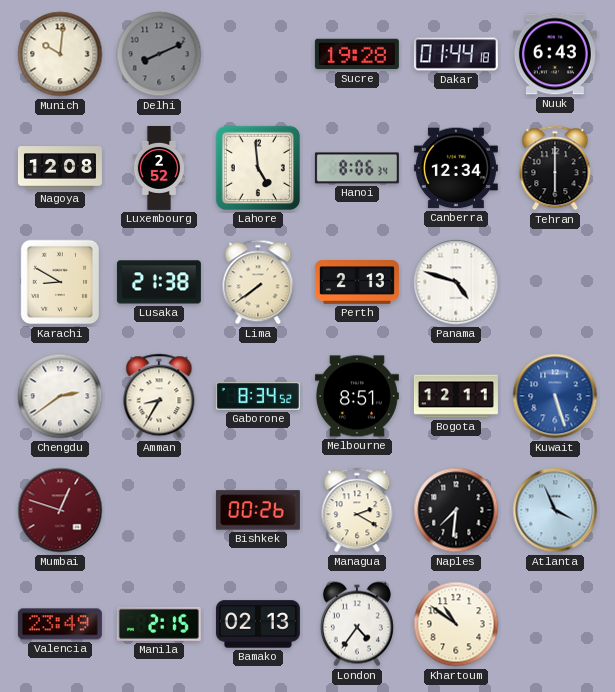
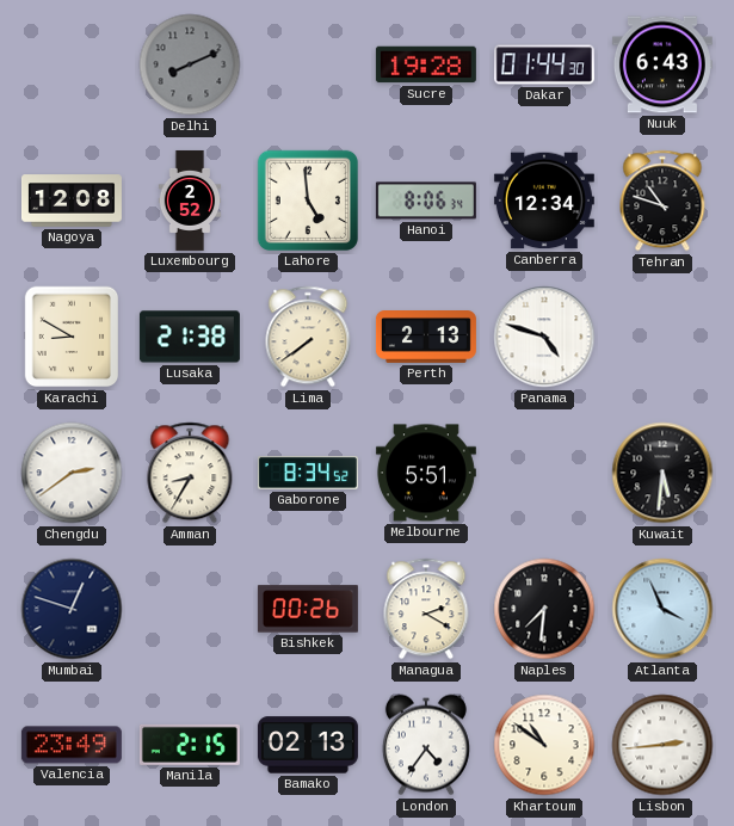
Munich: 10:01 -> none
Dakar: 01:44:18 -> 01:44:30
Tehran: 6:00 -> 10:48
Melbourne: 8:51 -> 5:51
Bogota: 12:11 -> none
Kuwait: 5:27 -> 5:31
Kuwait dial: blue -> black
Mumbai dial: burgundy -> navy
Lisbon: none -> 2:44
